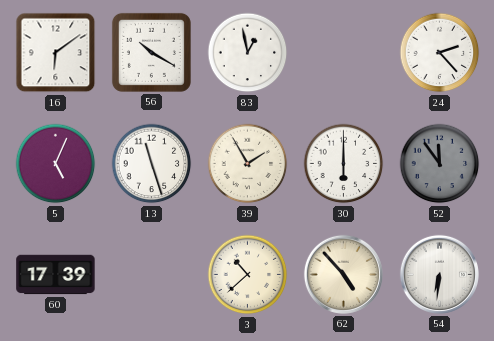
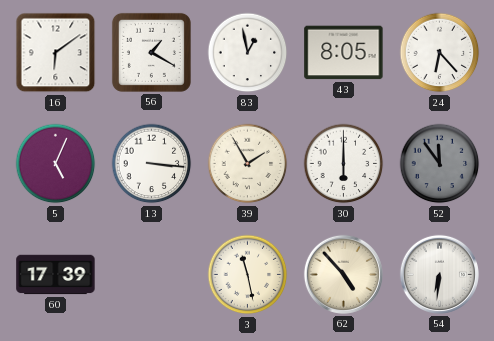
56: 10:20 -> 1:20
43: none -> 8:05
24: 2:23 -> 6:23
13: 11:27 -> 3:16
3: 10:38 -> 11:28
